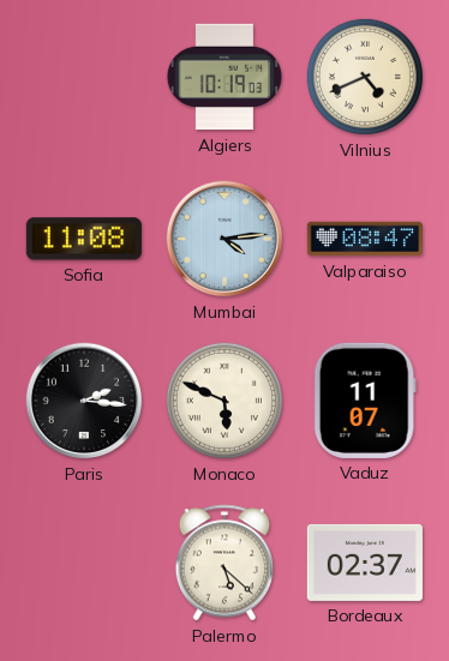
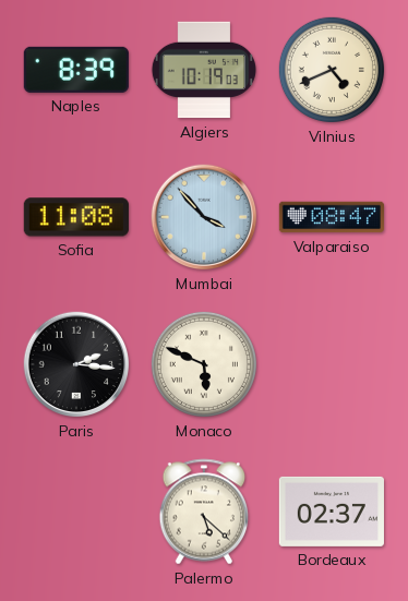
Naples: none -> 8:39
Mumbai: 4:14 -> 3:53
Vaduz: 11:07 -> none
